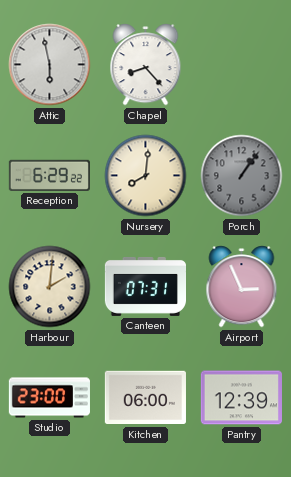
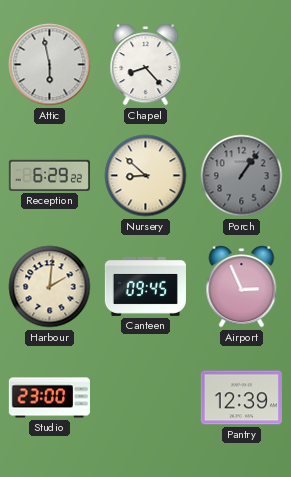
Nursery: 8:01 -> 8:52
Canteen: 07:31 -> 09:45
Kitchen: 06:00 -> none
